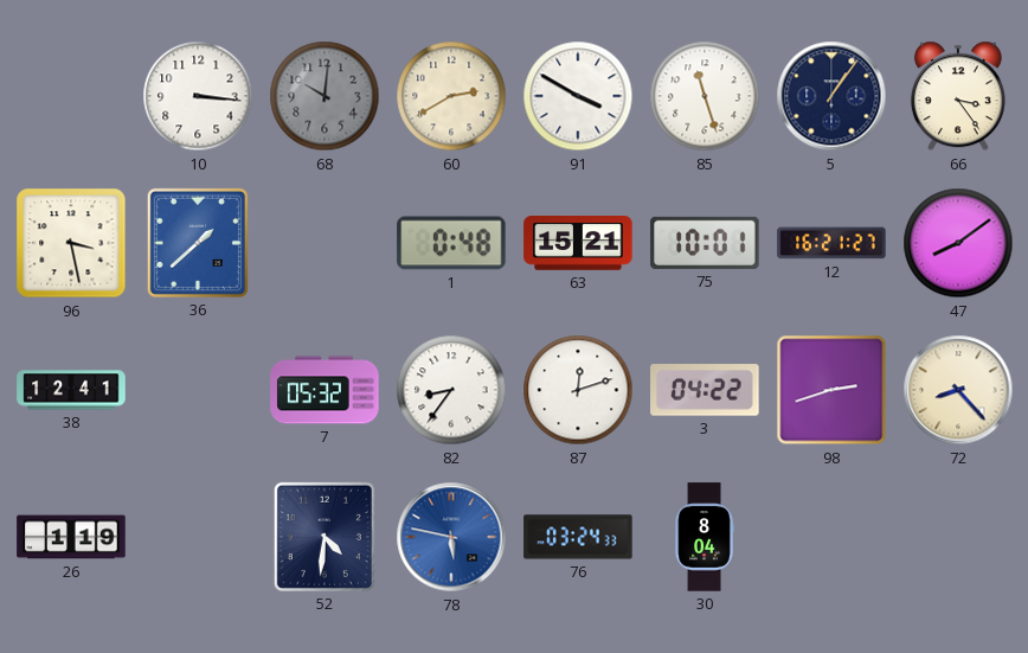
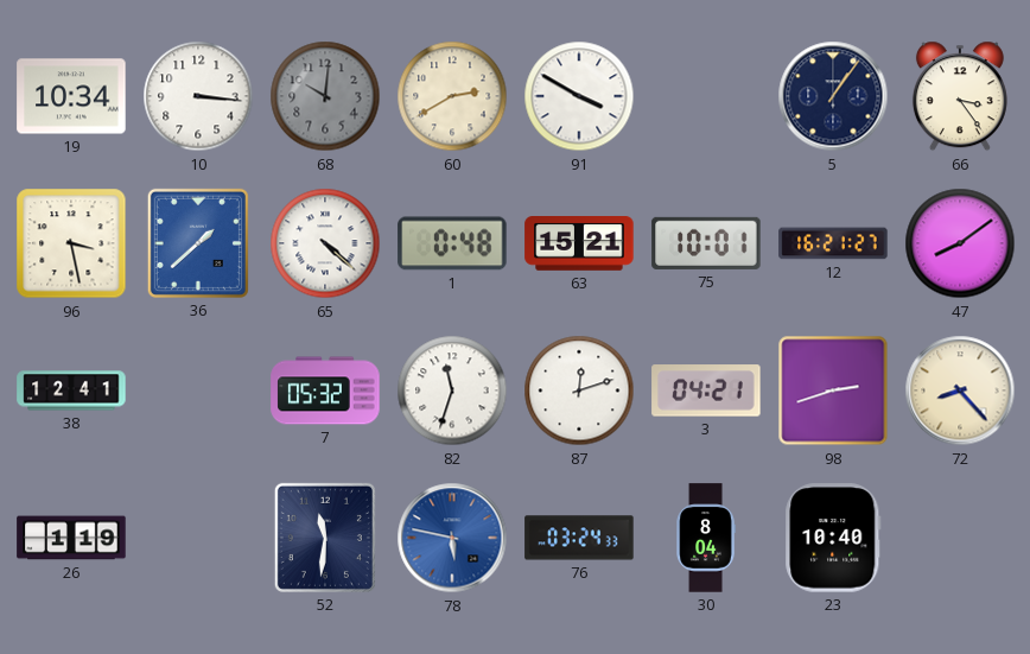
19: none -> 10:34
85: 11:27 -> none
65: none -> 4:22
82: 8:36 -> 11:33
3: 04:22 -> 04:21
52: 4:31 -> 11:31
23: none -> 10:40
